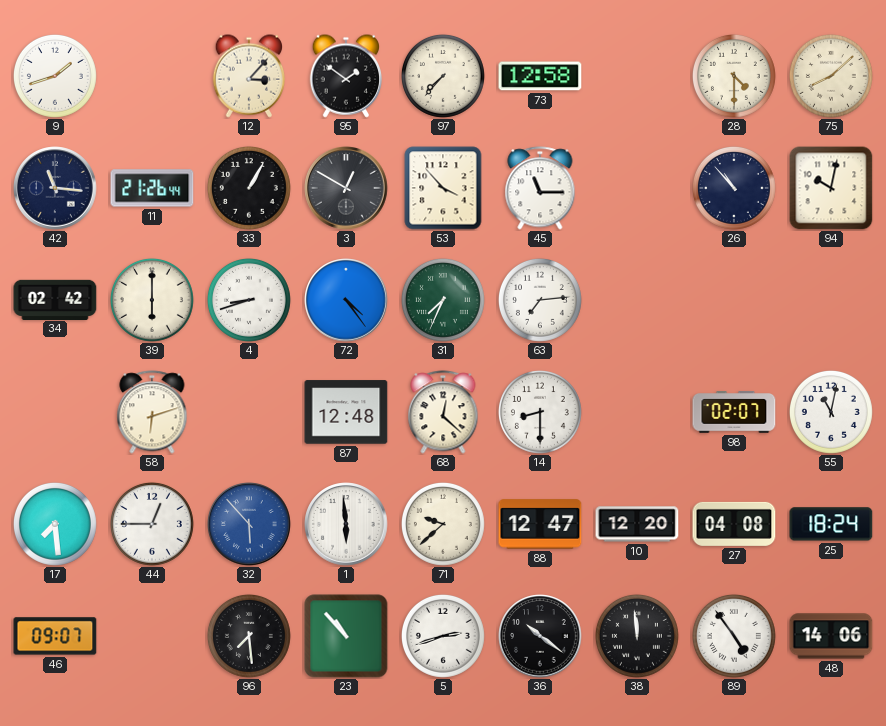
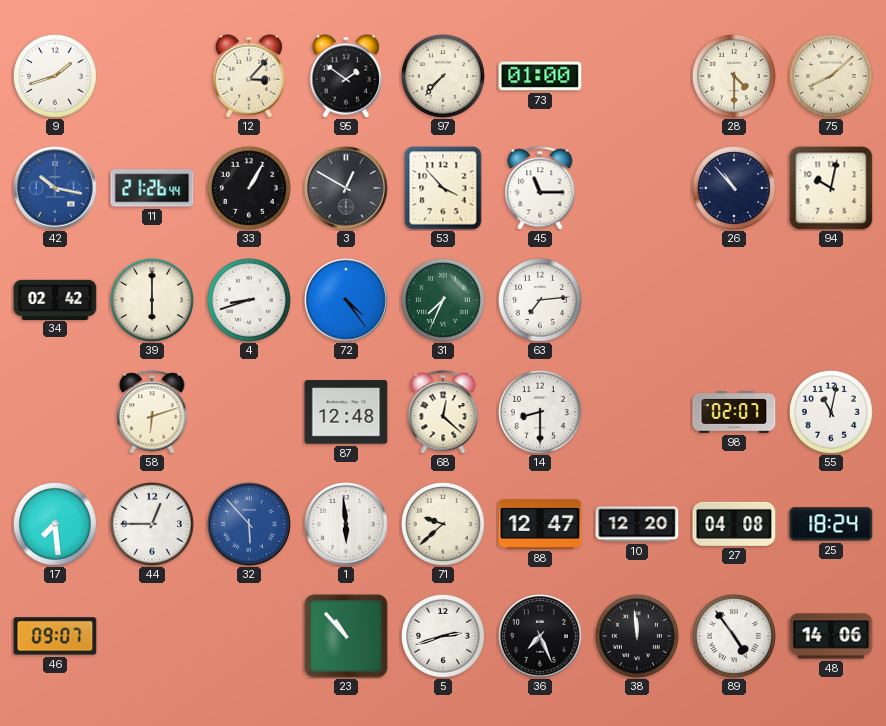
73: 12:58 -> 01:00
42: 11:16 -> 10:17
42 dial: navy -> blue
96: 7:29 -> none
36: 10:21 -> 7:26
